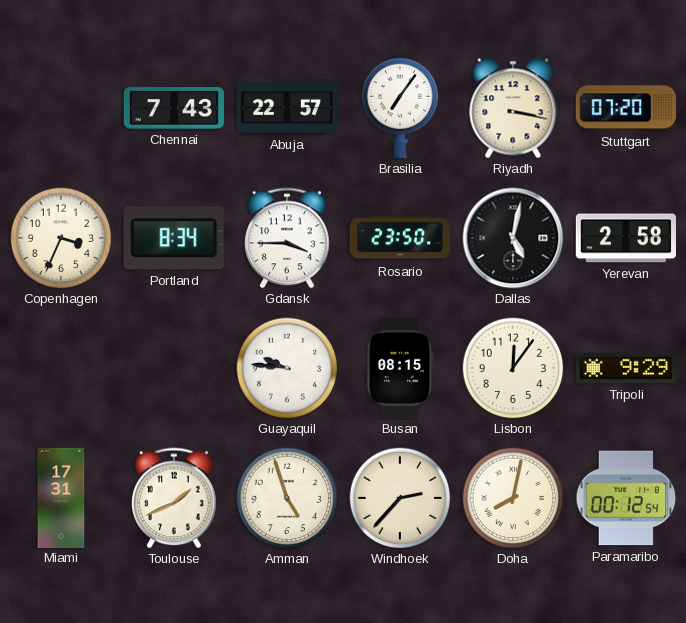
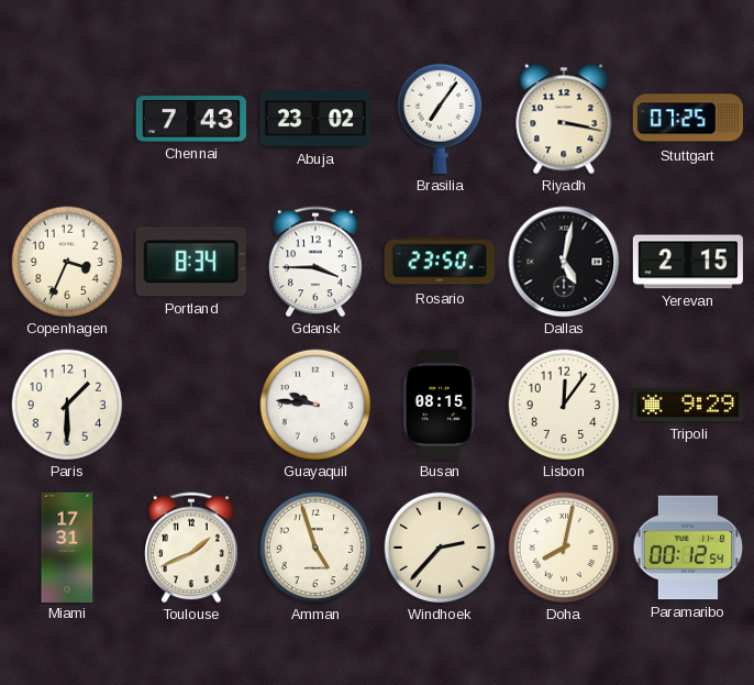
Abuja: 22:57 -> 23:02
Stuttgart: 07:20 -> 07:25
Yerevan: 2:58 -> 2:15
Paris: none -> 1:30
